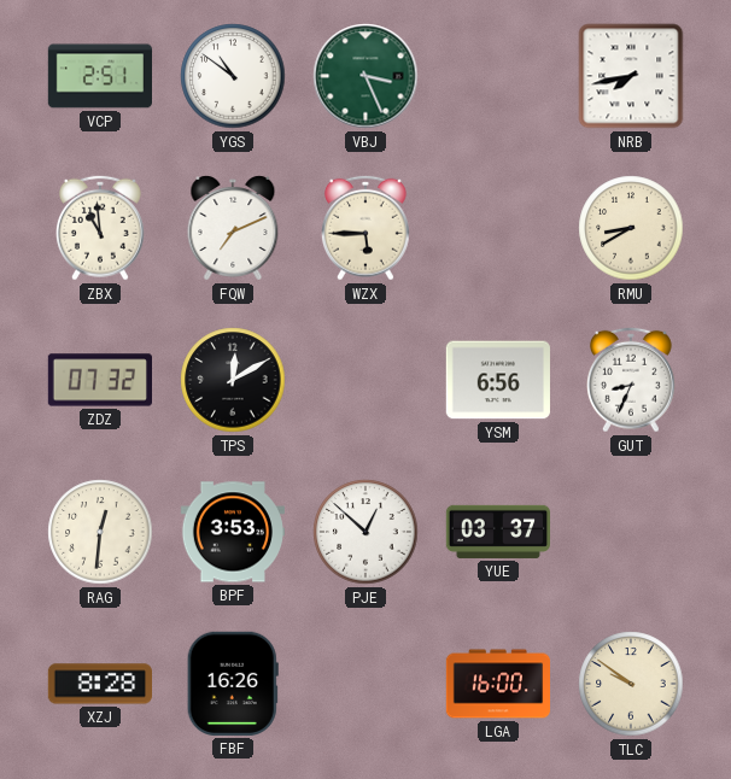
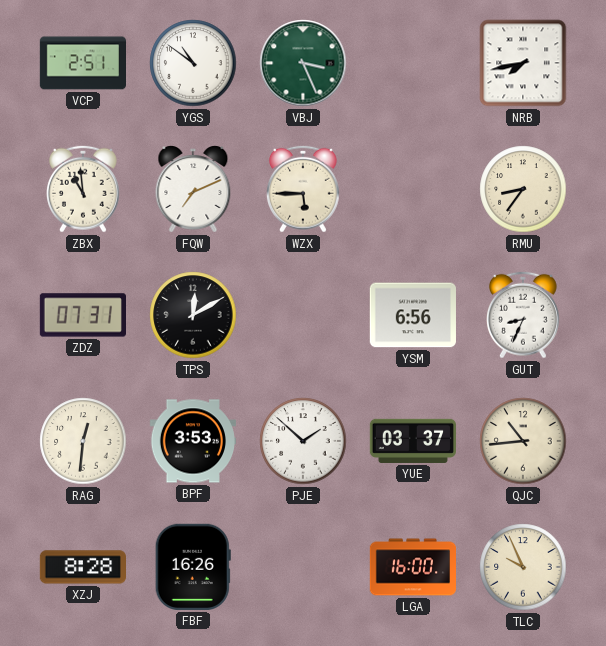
RMU: 8:40 -> 8:36
ZDZ: 07:32 -> 07:31
PJE: 12:52 -> 1:52
QJC: none -> 10:44
TLC: 9:51 -> 9:56
